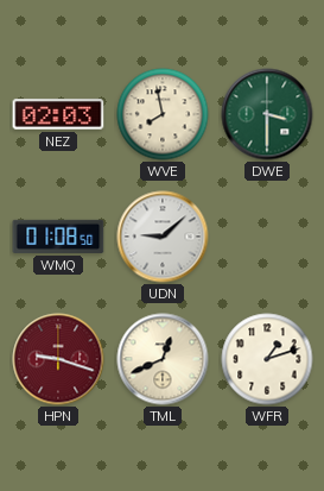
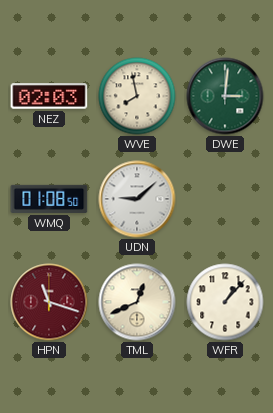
DWE: 3:30 -> 3:01
HPN: 9:18 -> 11:18
WFR: 1:12 -> 1:07
